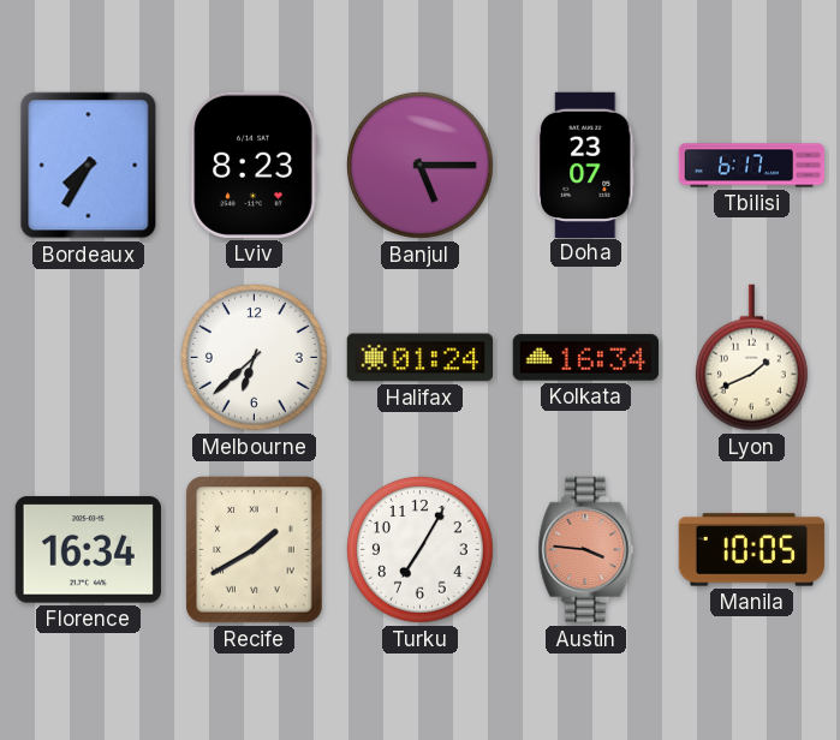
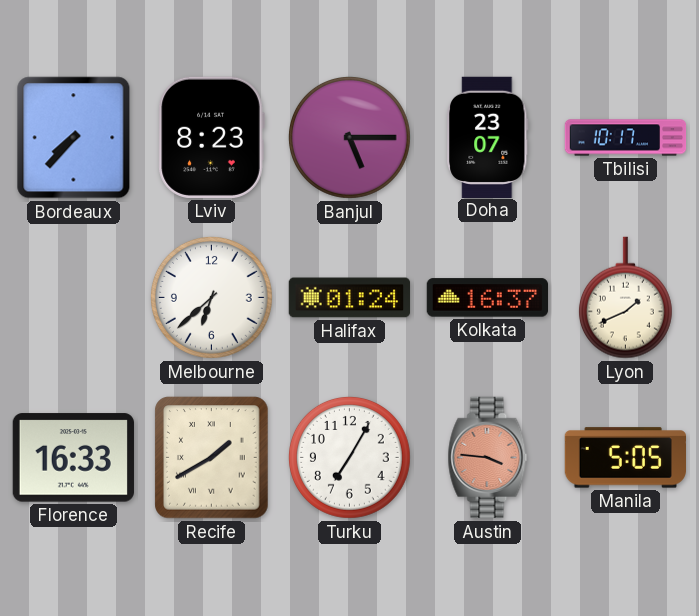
Bordeaux: 7:35 -> 7:37
Tbilisi: 6:17 -> 10:17
Kolkata: 16:34 -> 16:37
Florence: 16:34 -> 16:33
Manila: 10:05 -> 5:05
